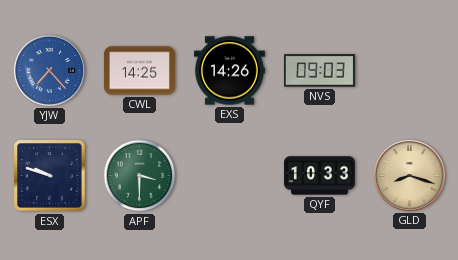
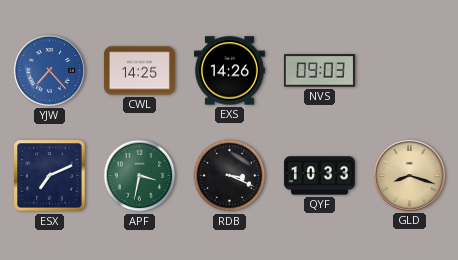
ESX: 9:48 -> 7:11
APF: 3:30 -> 3:32
RDB: none -> 3:19
